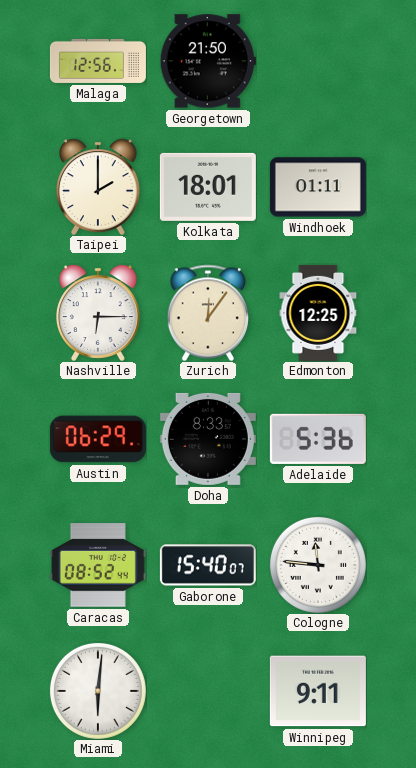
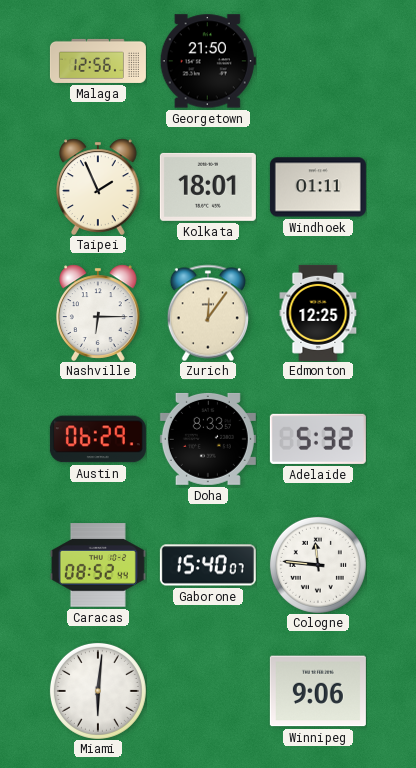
Taipei: 2:00 -> 1:56
Adelaide: 5:36 -> 5:32
Winnipeg: 9:11 -> 9:06
